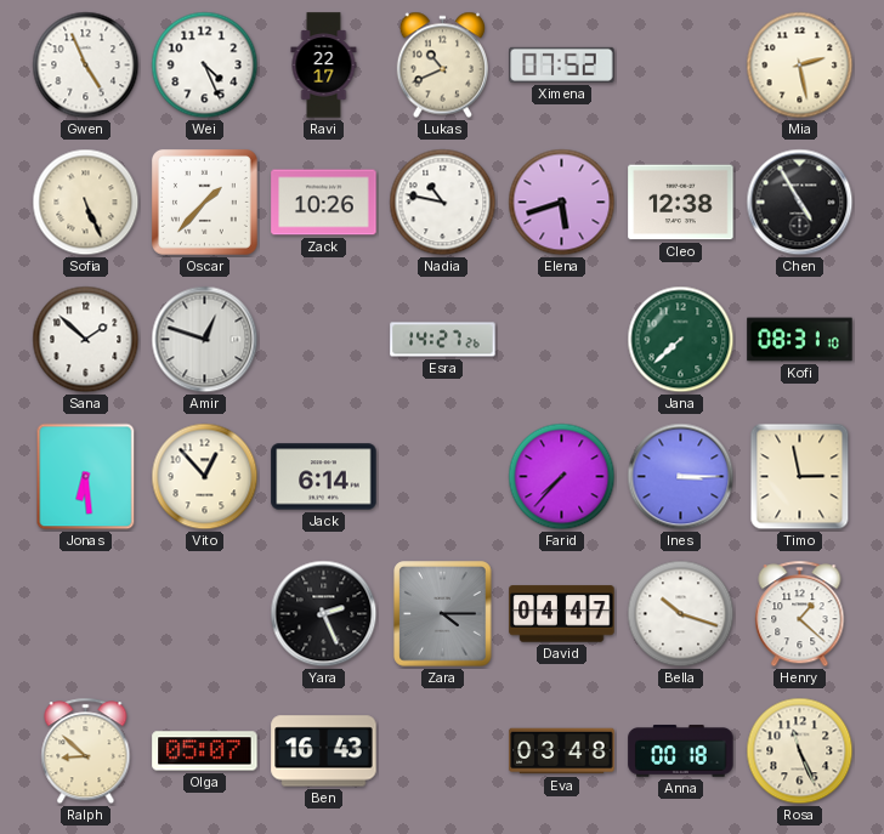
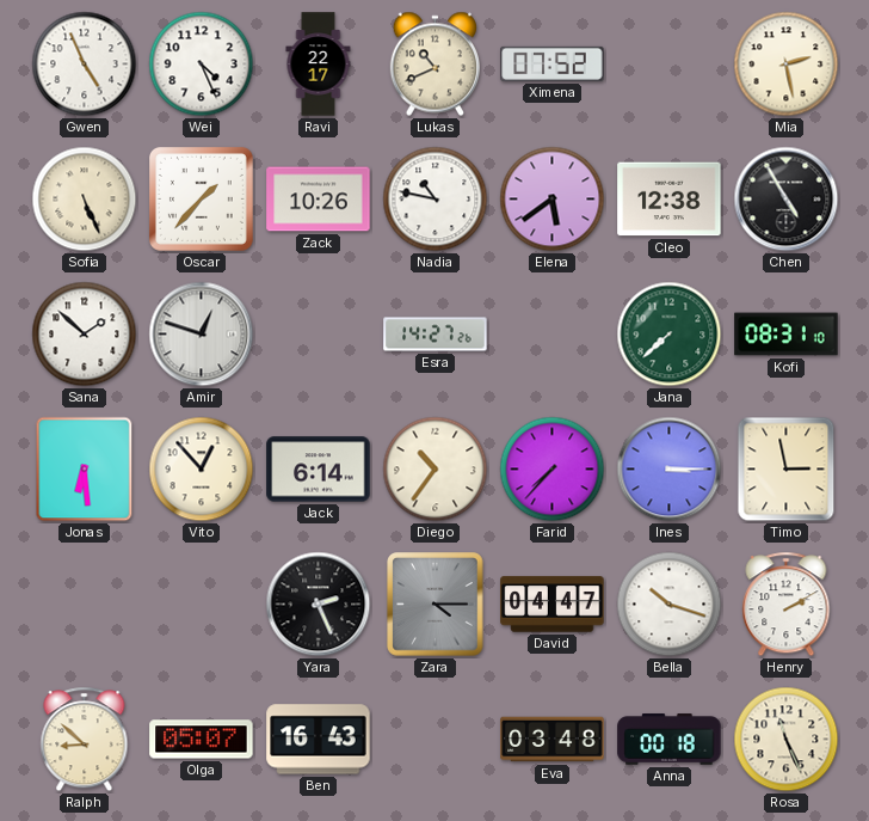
Elena: 5:42 -> 5:39
Diego: none -> 10:36
Henry: 1:22 -> 2:10
